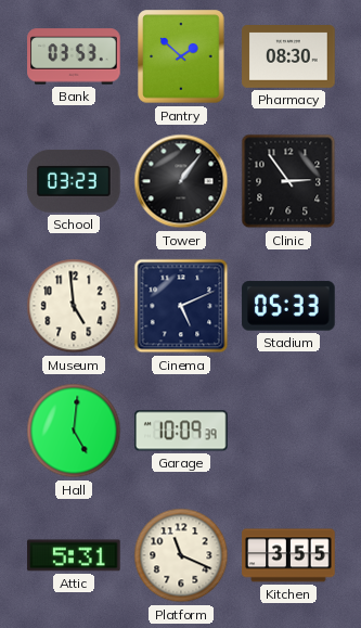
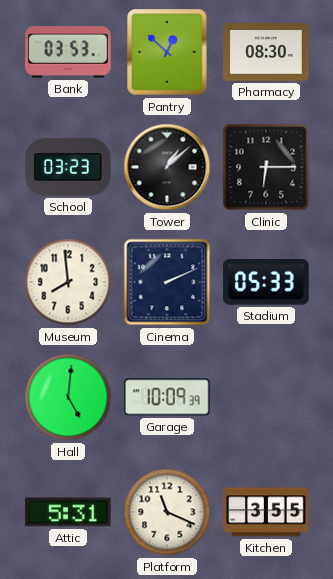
Pantry: 1:52 -> 12:52
Tower: 1:06 -> 1:08
Clinic: 2:54 -> 6:15
Museum: 4:59 -> 7:59
Cinema: 5:11 -> 2:11
